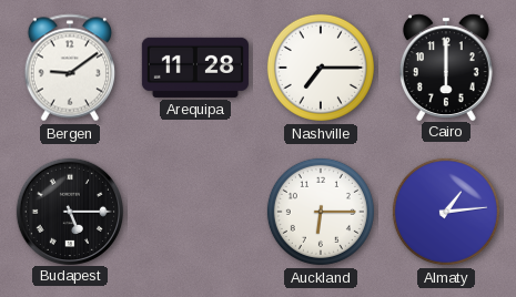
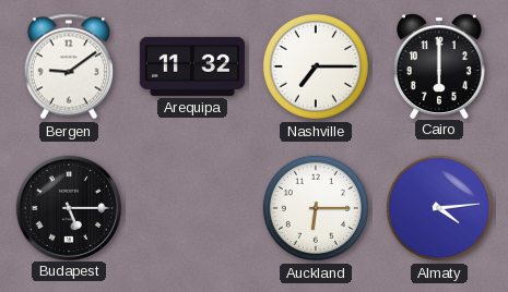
Arequipa: 11:28 -> 11:32
Almaty: 1:14 -> 4:14
